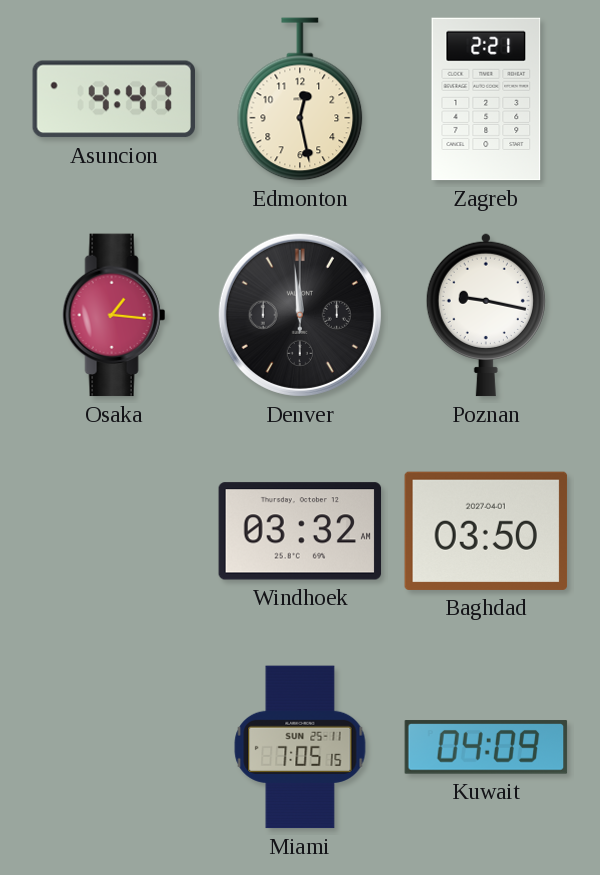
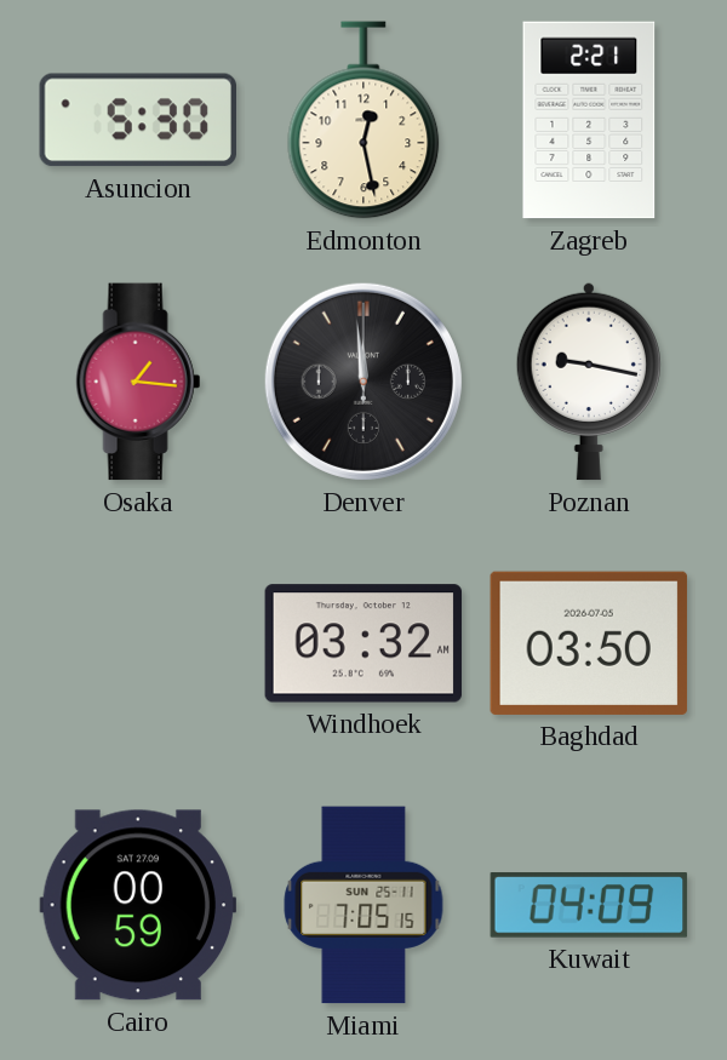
Asuncion: 4:47 -> 5:30
Baghdad date: 2027-04-01 -> 2026-07-05
Cairo: none -> 00:59
